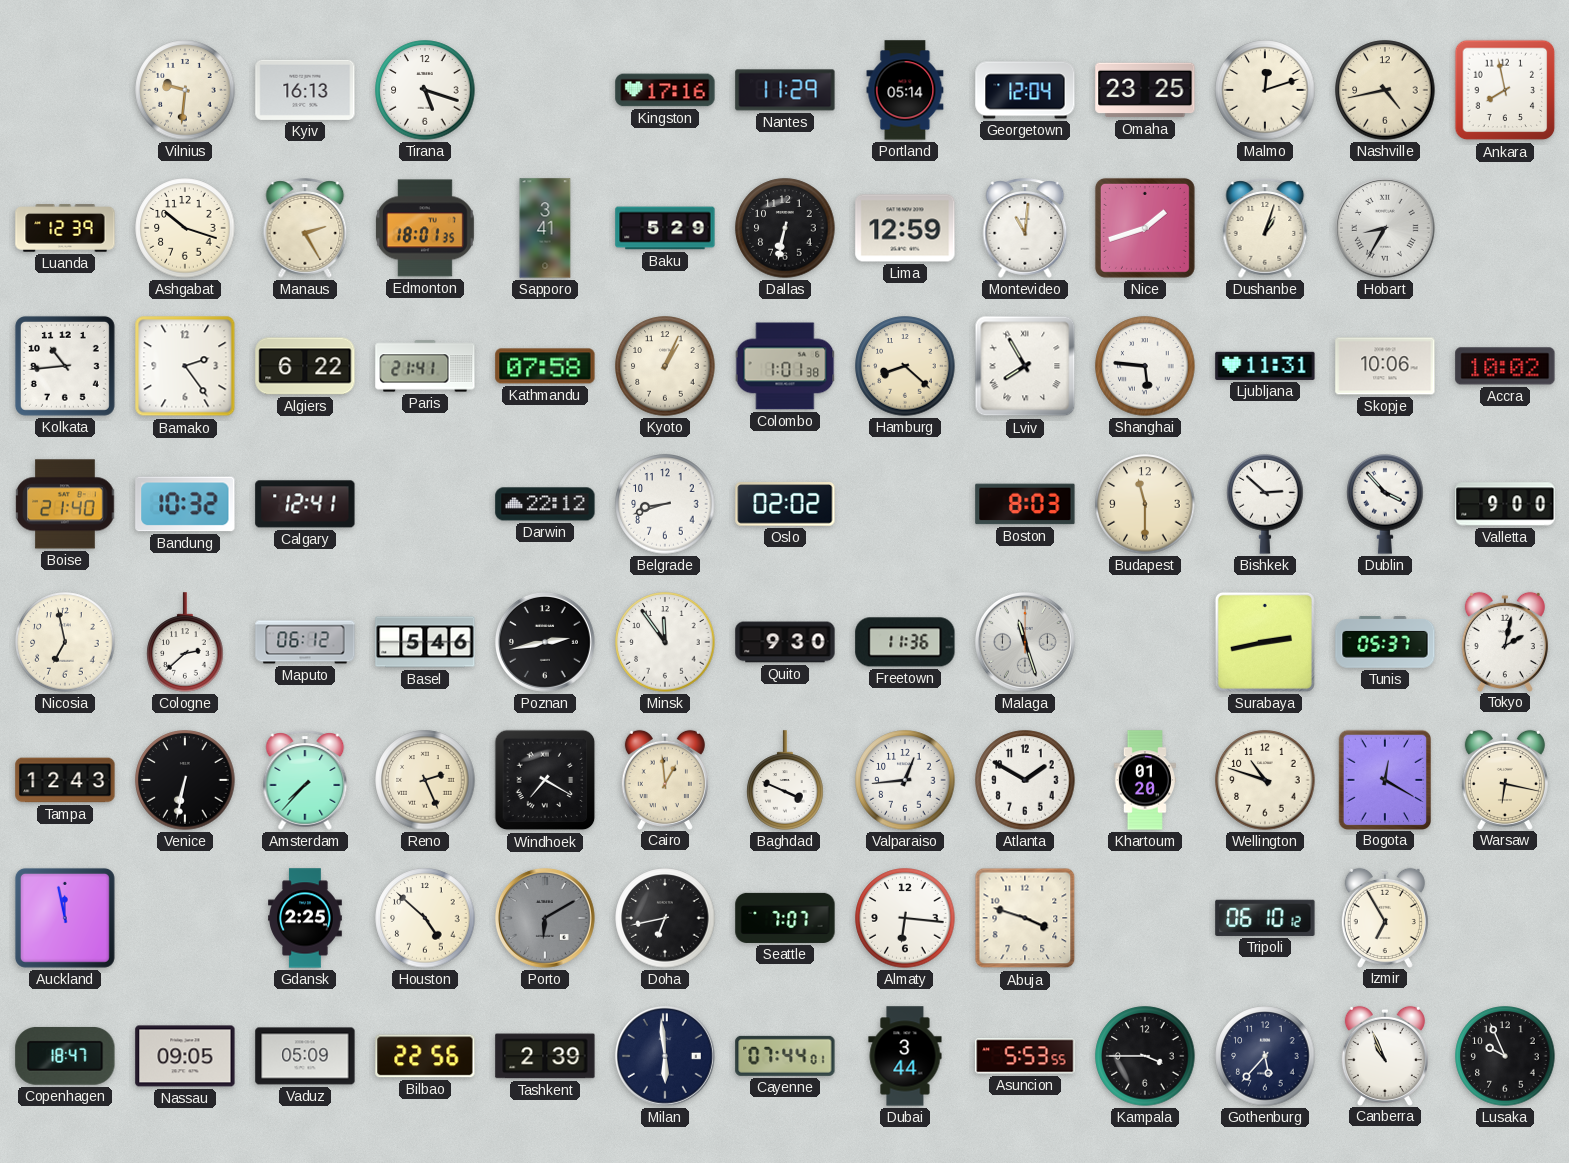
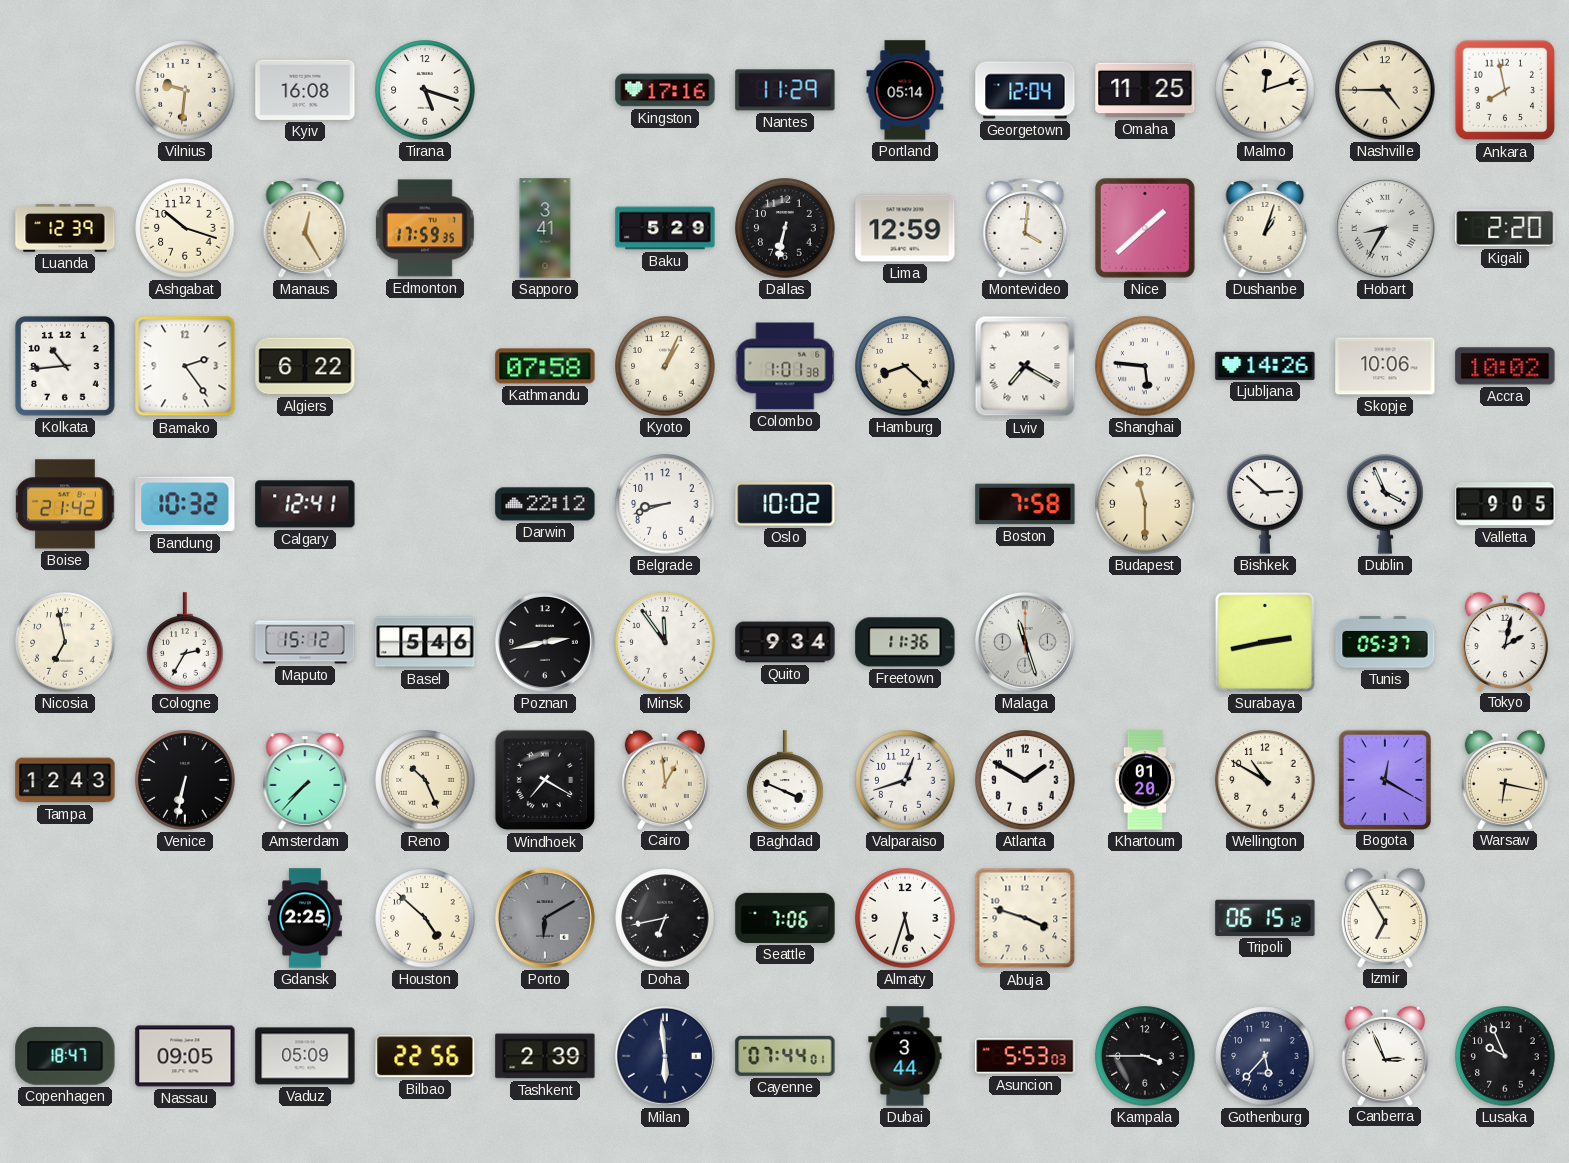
Kyiv: 16:13 -> 16:08
Omaha: 23:25 -> 11:25
Nashville: 4:43 -> 4:45
Manaus: 2:25 -> 12:25
Edmonton: 18:01 -> 17:59
Montevideo: 11:01 -> 4:01
Nice: 1:42 -> 1:38
Kigali: none -> 2:20
Paris: 21:41 -> none
Lviv: 7:55 -> 7:20
Ljubljana: 11:31 -> 14:26
Boise: 21:40 -> 21:42
Oslo: 02:02 -> 10:02
Boston: 8:03 -> 7:58
Dublin: 3:53 -> 3:56
Valletta: 9:00 -> 9:05
Cologne: 2:38 -> 2:35
Maputo: 06:12 -> 15:12
Quito: 9:30 -> 9:34
Reno: 2:26 -> 10:26
Valparaiso: 12:44 -> 12:42
Wellington: 10:48 -> 10:50
Auckland: 11:58 -> none
Seattle: 7:07 -> 7:06
Almaty: 6:16 -> 5:33
Tripoli: 06:10 -> 06:15
Asuncion: 5:53:55 -> 5:53:03
Canberra: 10:56 -> 2:56
